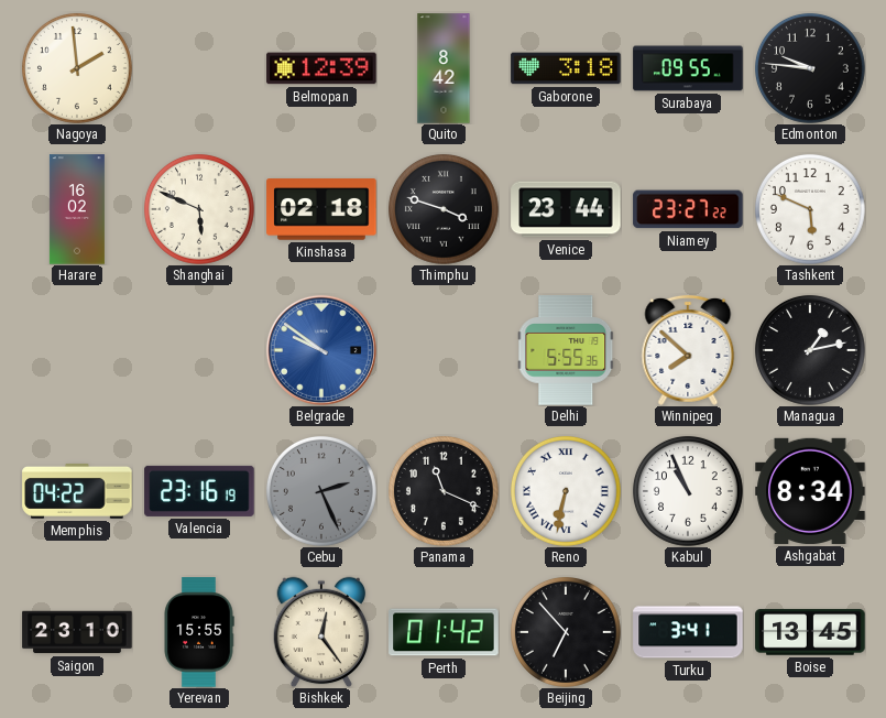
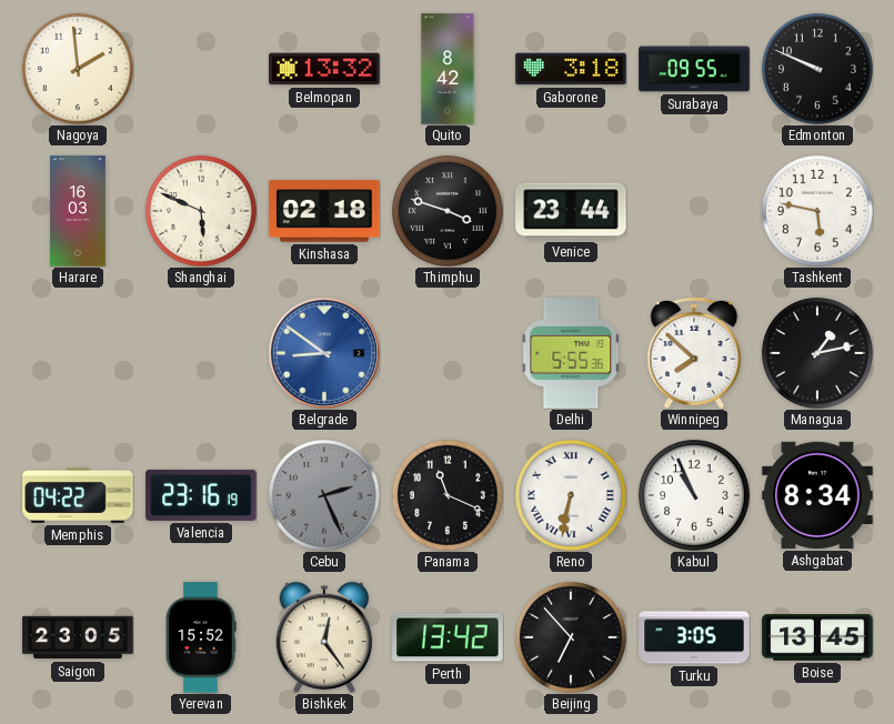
Belmopan: 12:39 -> 13:32
Edmonton: 9:46 -> 9:49
Harare: 16:02 -> 16:03
Niamey: 23:27 -> none
Tashkent: 5:49 -> 5:47
Belgrade: 9:51 -> 8:51
Saigon: 23:10 -> 23:05
Yerevan: 15:55 -> 15:52
Perth: 01:42 -> 13:42
Turku: 3:41 -> 3:05
